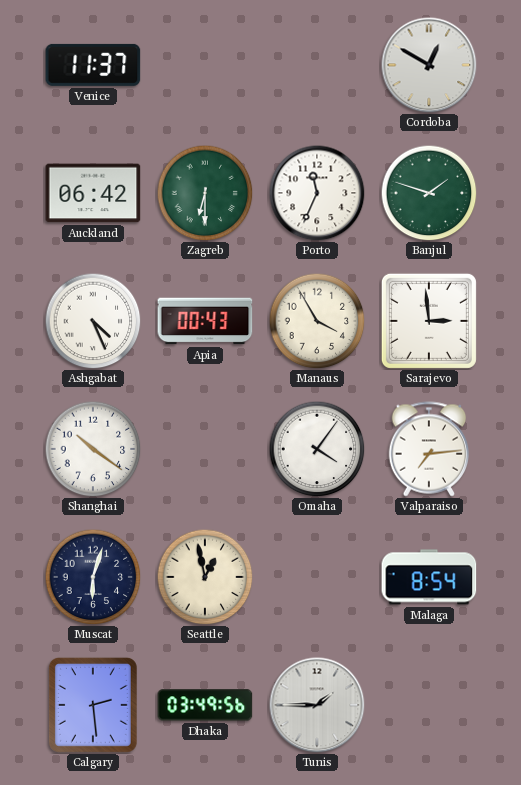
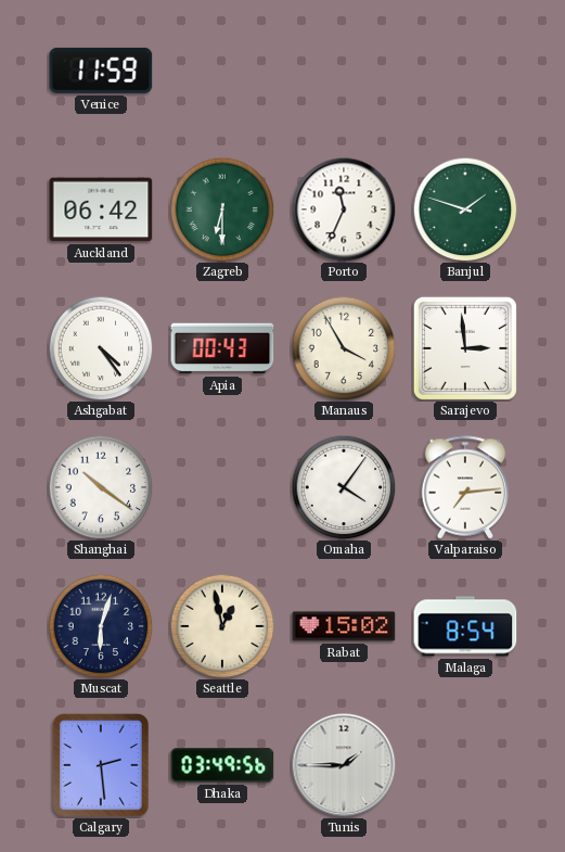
Venice: 11:37 -> 11:59
Cordoba: 12:50 -> none
Ashgabat: 4:26 -> 4:24
Rabat: none -> 15:02
